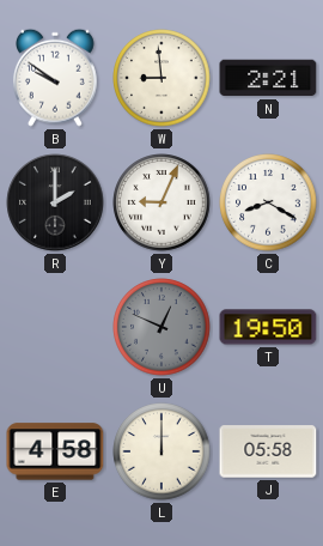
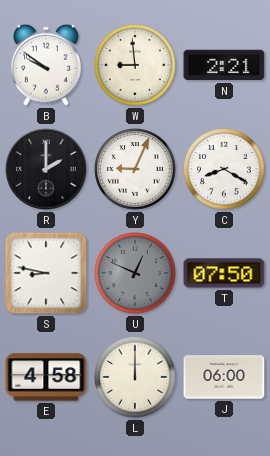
S: none -> 8:47
T: 19:50 -> 07:50
J: 05:58 -> 06:00
